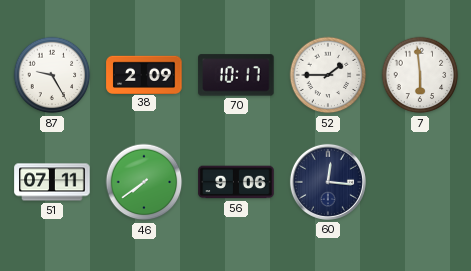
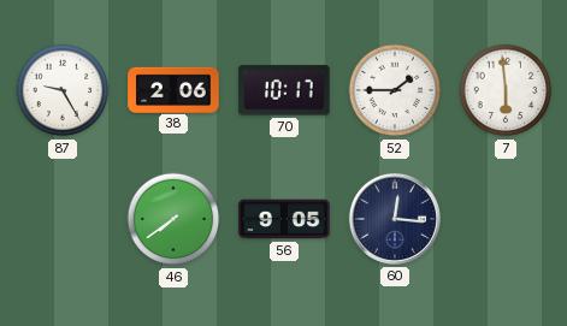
38: 2:09 -> 2:06
51: 07:11 -> none
56: 9:06 -> 9:05
